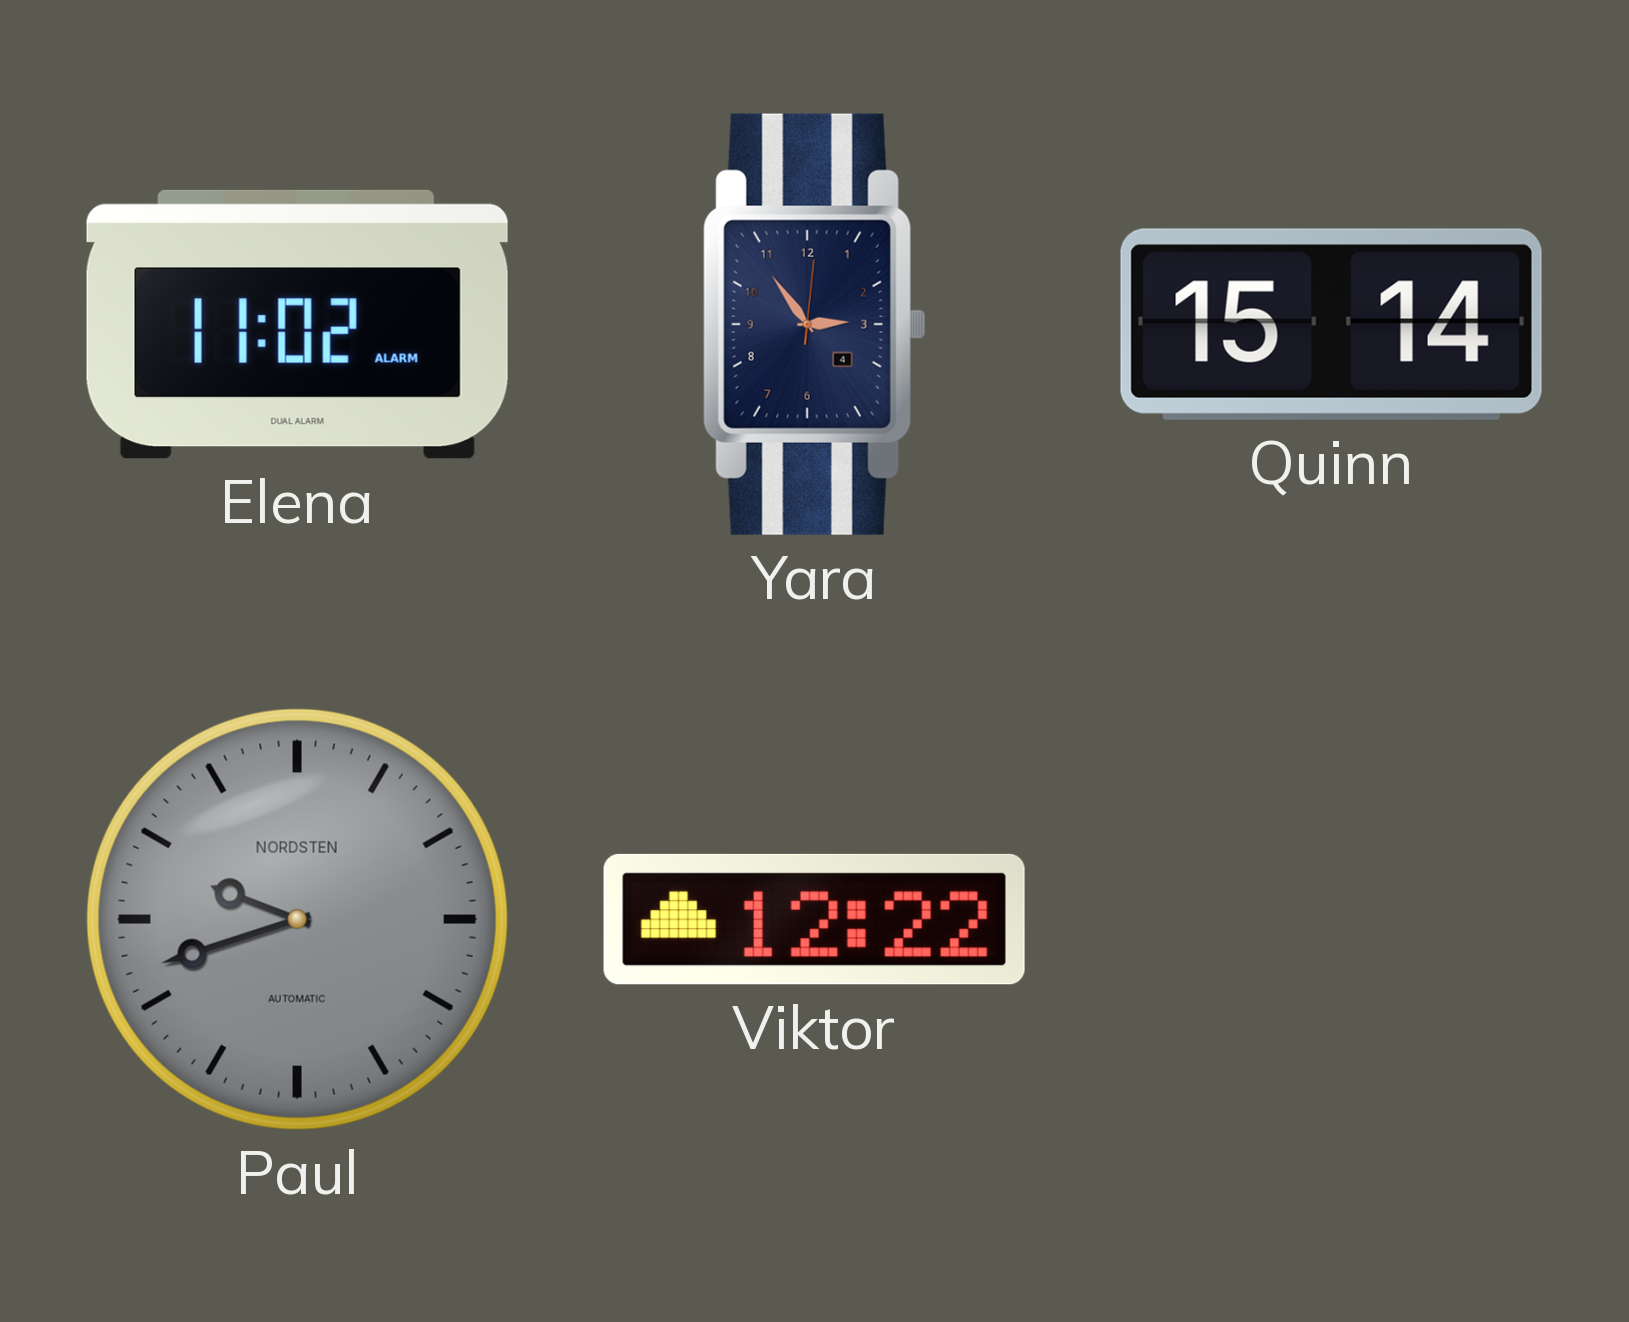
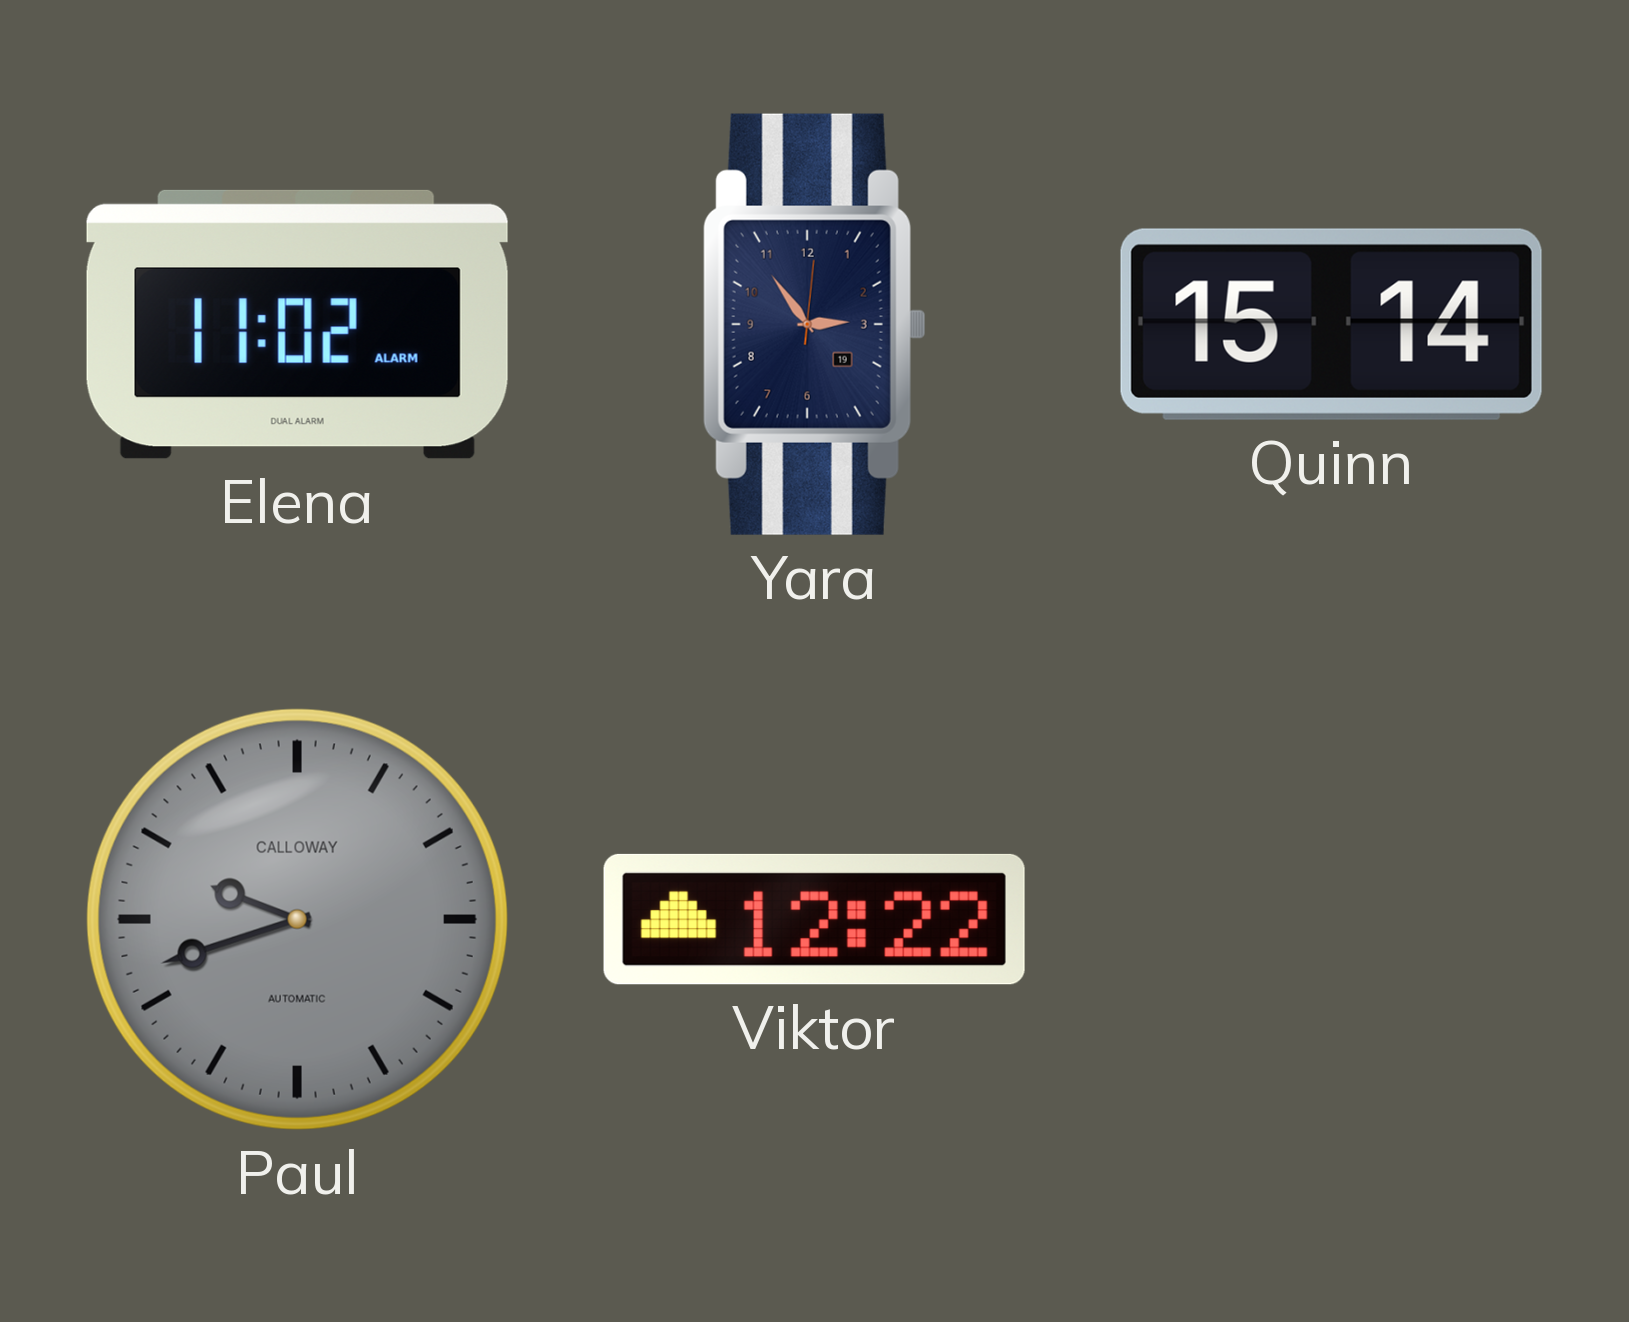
Yara date: 4 -> 19
Paul brand: NORDSTEN -> CALLOWAY
